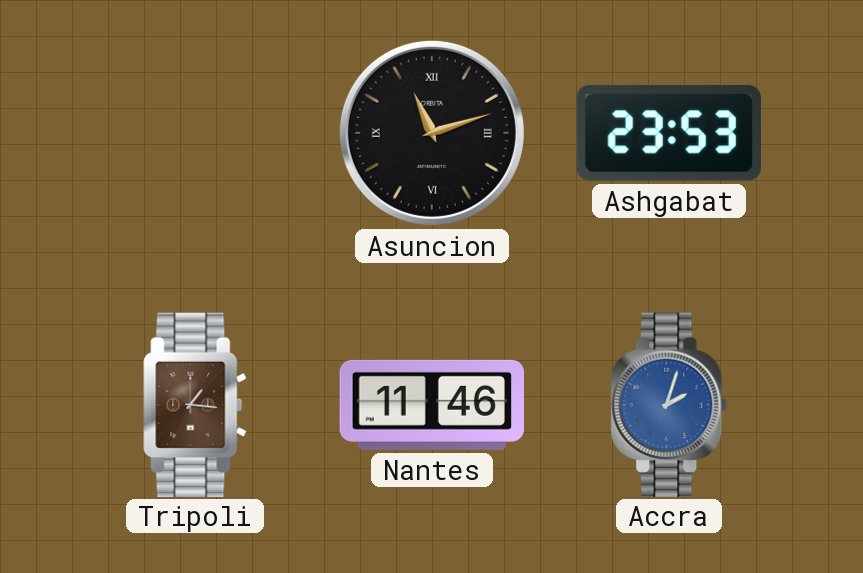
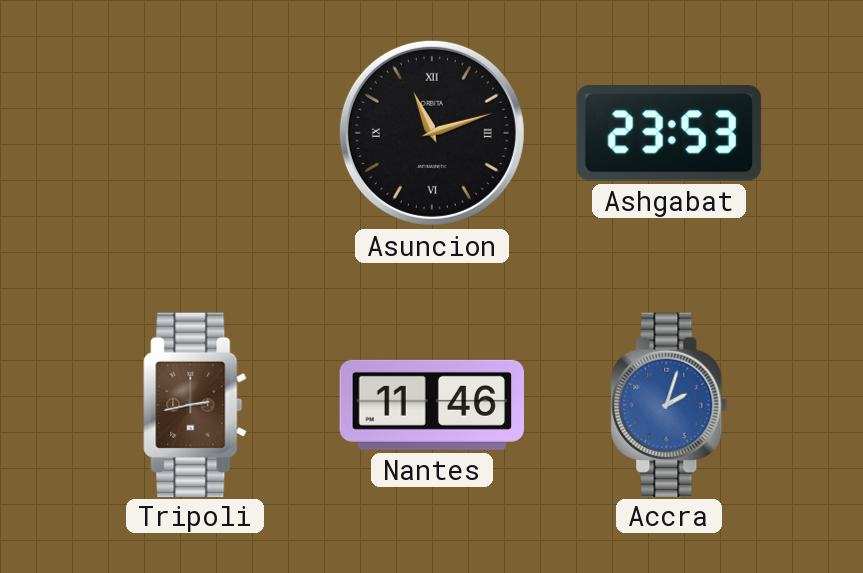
Tripoli: 1:16 -> 2:43
